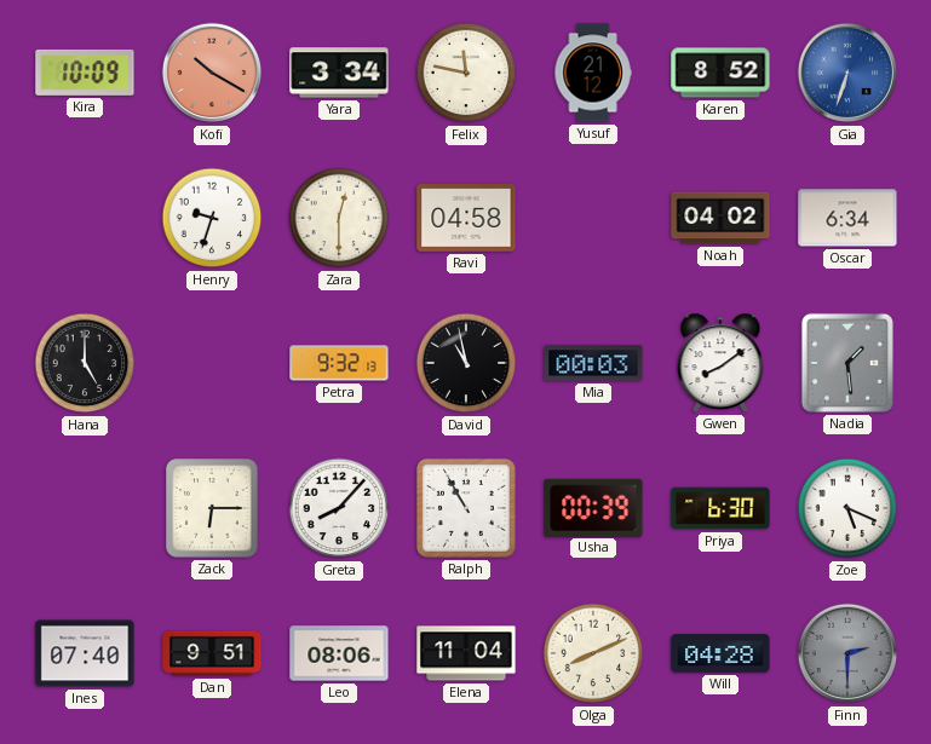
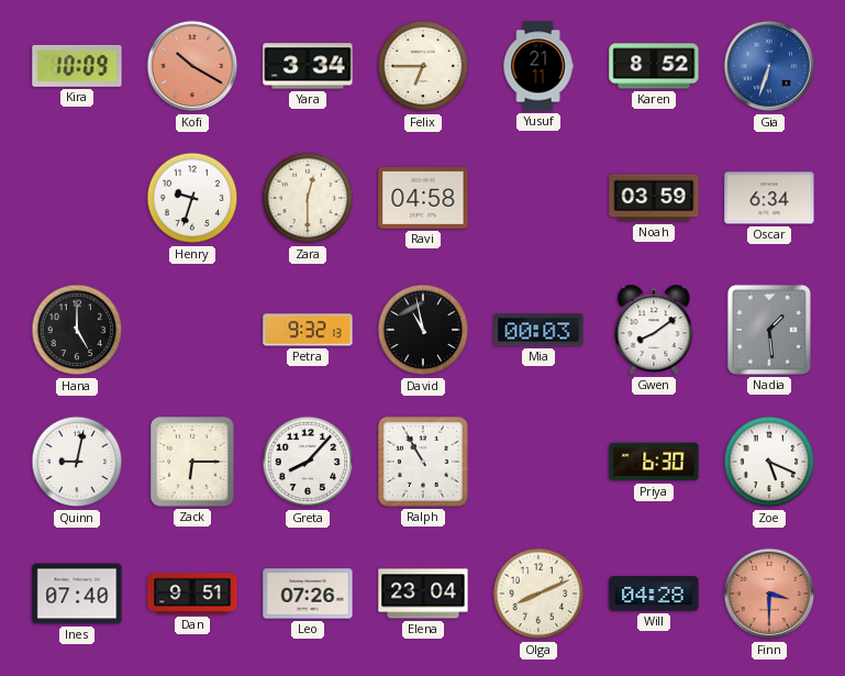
Felix: 11:47 -> 6:45
Yusuf: 21:12 -> 21:11
Noah: 04:02 -> 03:59
Quinn: none -> 9:02
Usha: 00:39 -> none
Leo: 08:06 -> 07:26
Elena: 11:04 -> 23:04
Finn: 2:30 -> 3:30
Finn dial: grey -> salmon
